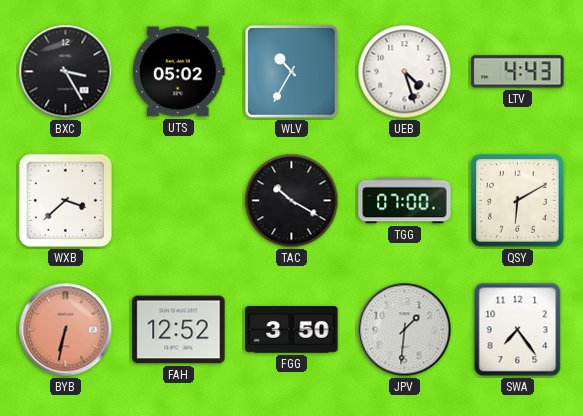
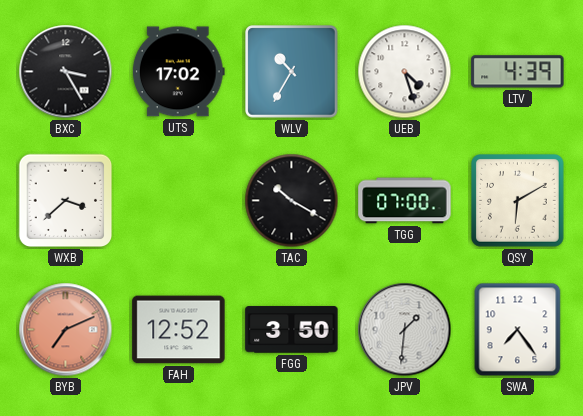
UTS: 05:02 -> 17:02
LTV: 4:43 -> 4:39
BYB: 6:32 -> 7:11
